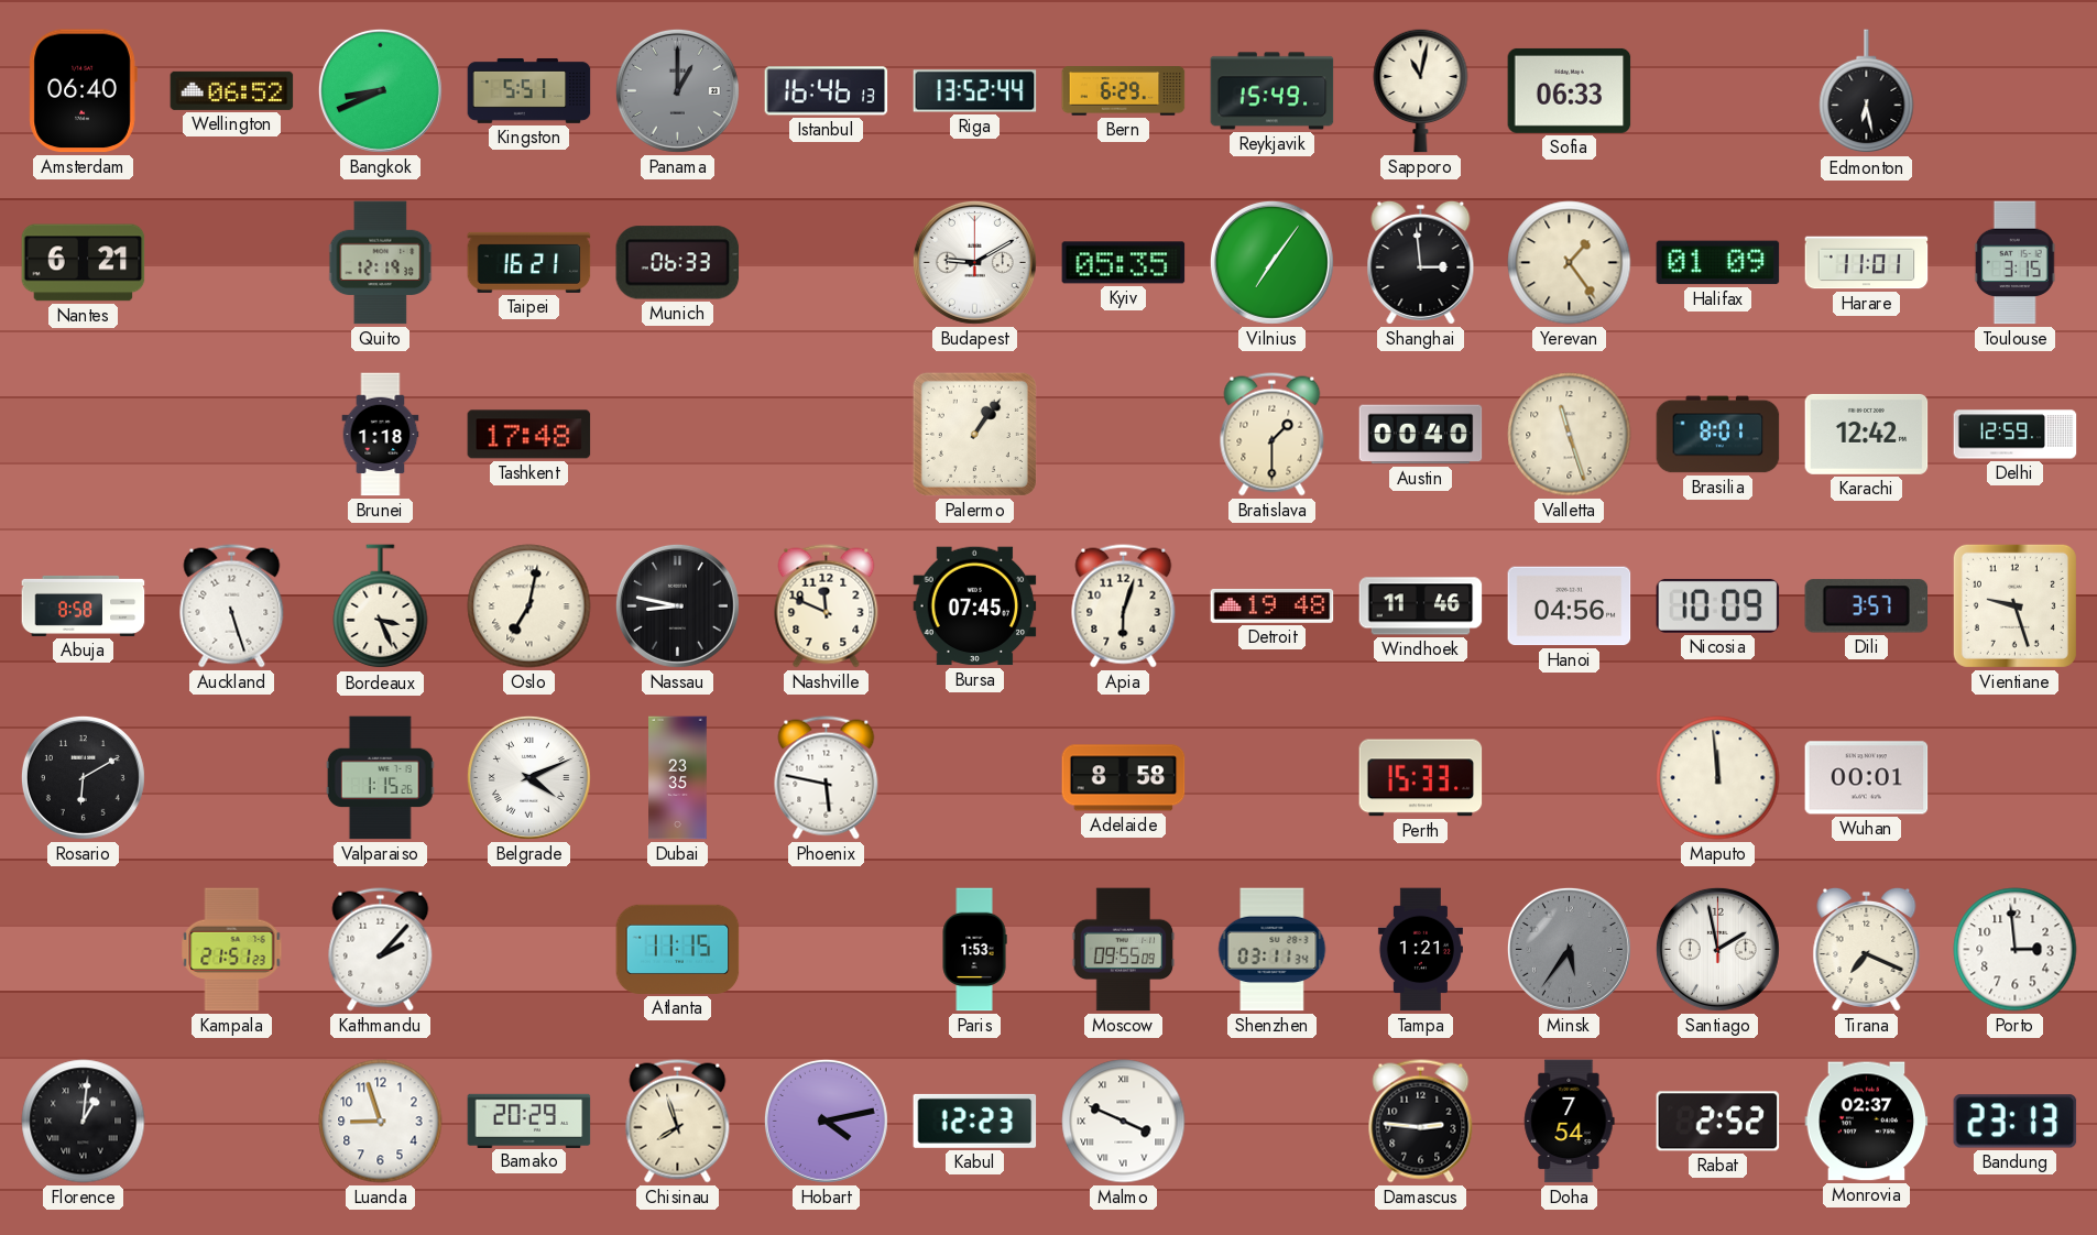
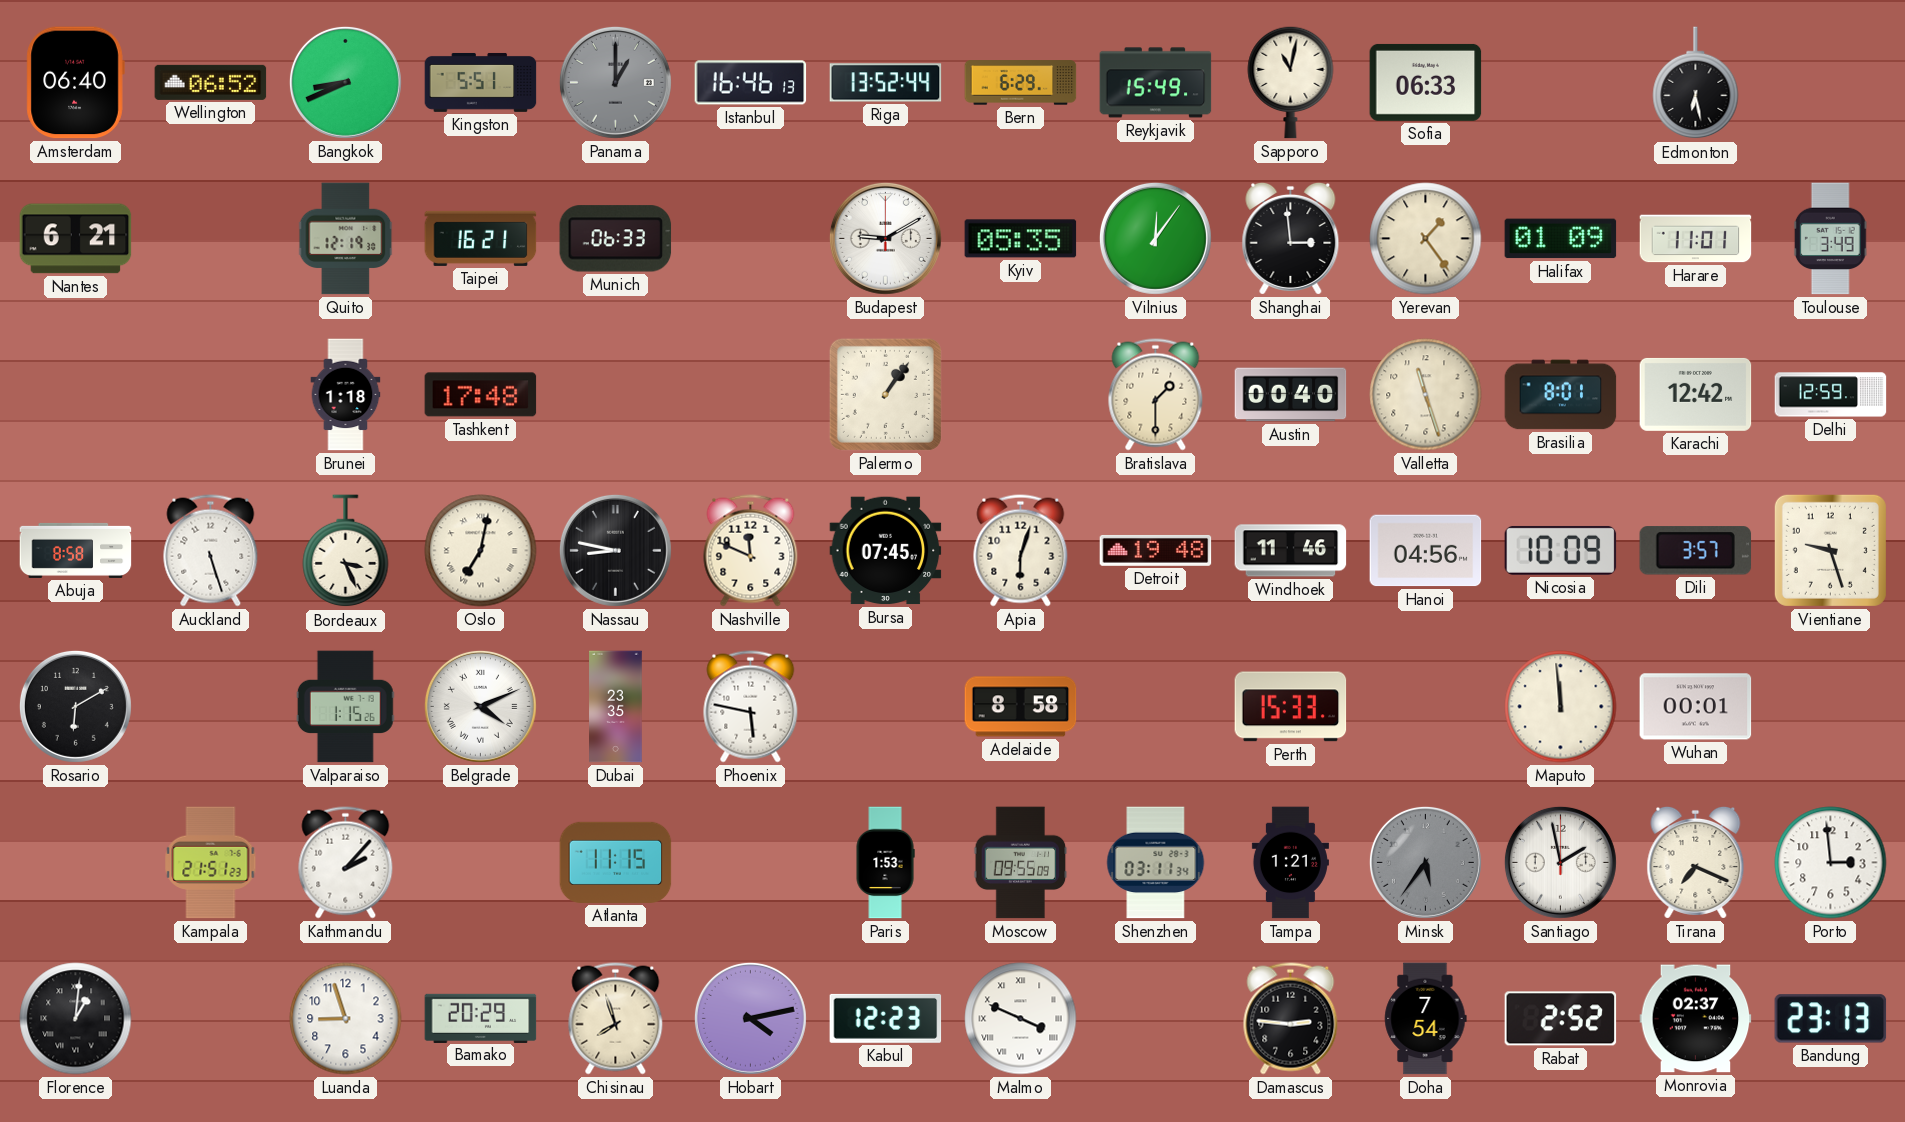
Vilnius: 7:06 -> 12:06
Toulouse: 3:15 -> 3:49
